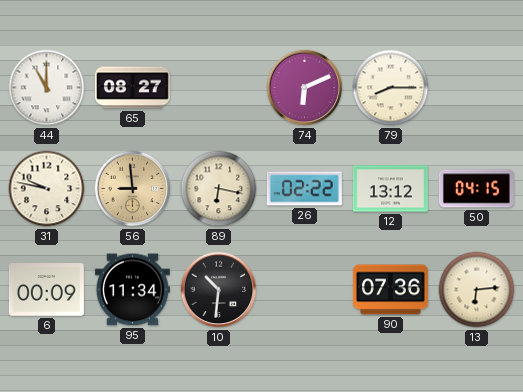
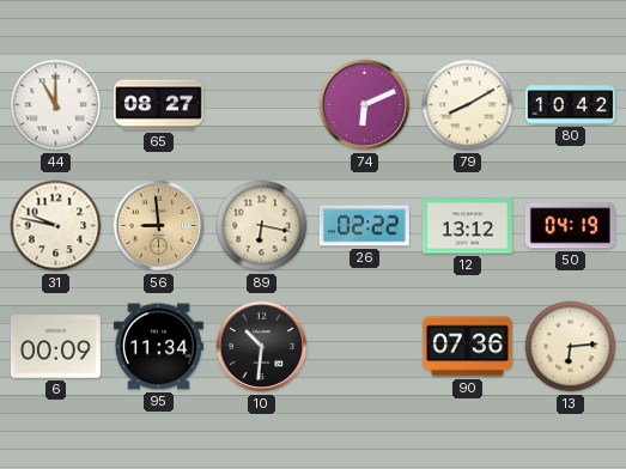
79: 8:15 -> 8:10
80: none -> 10:42
50: 04:15 -> 04:19
